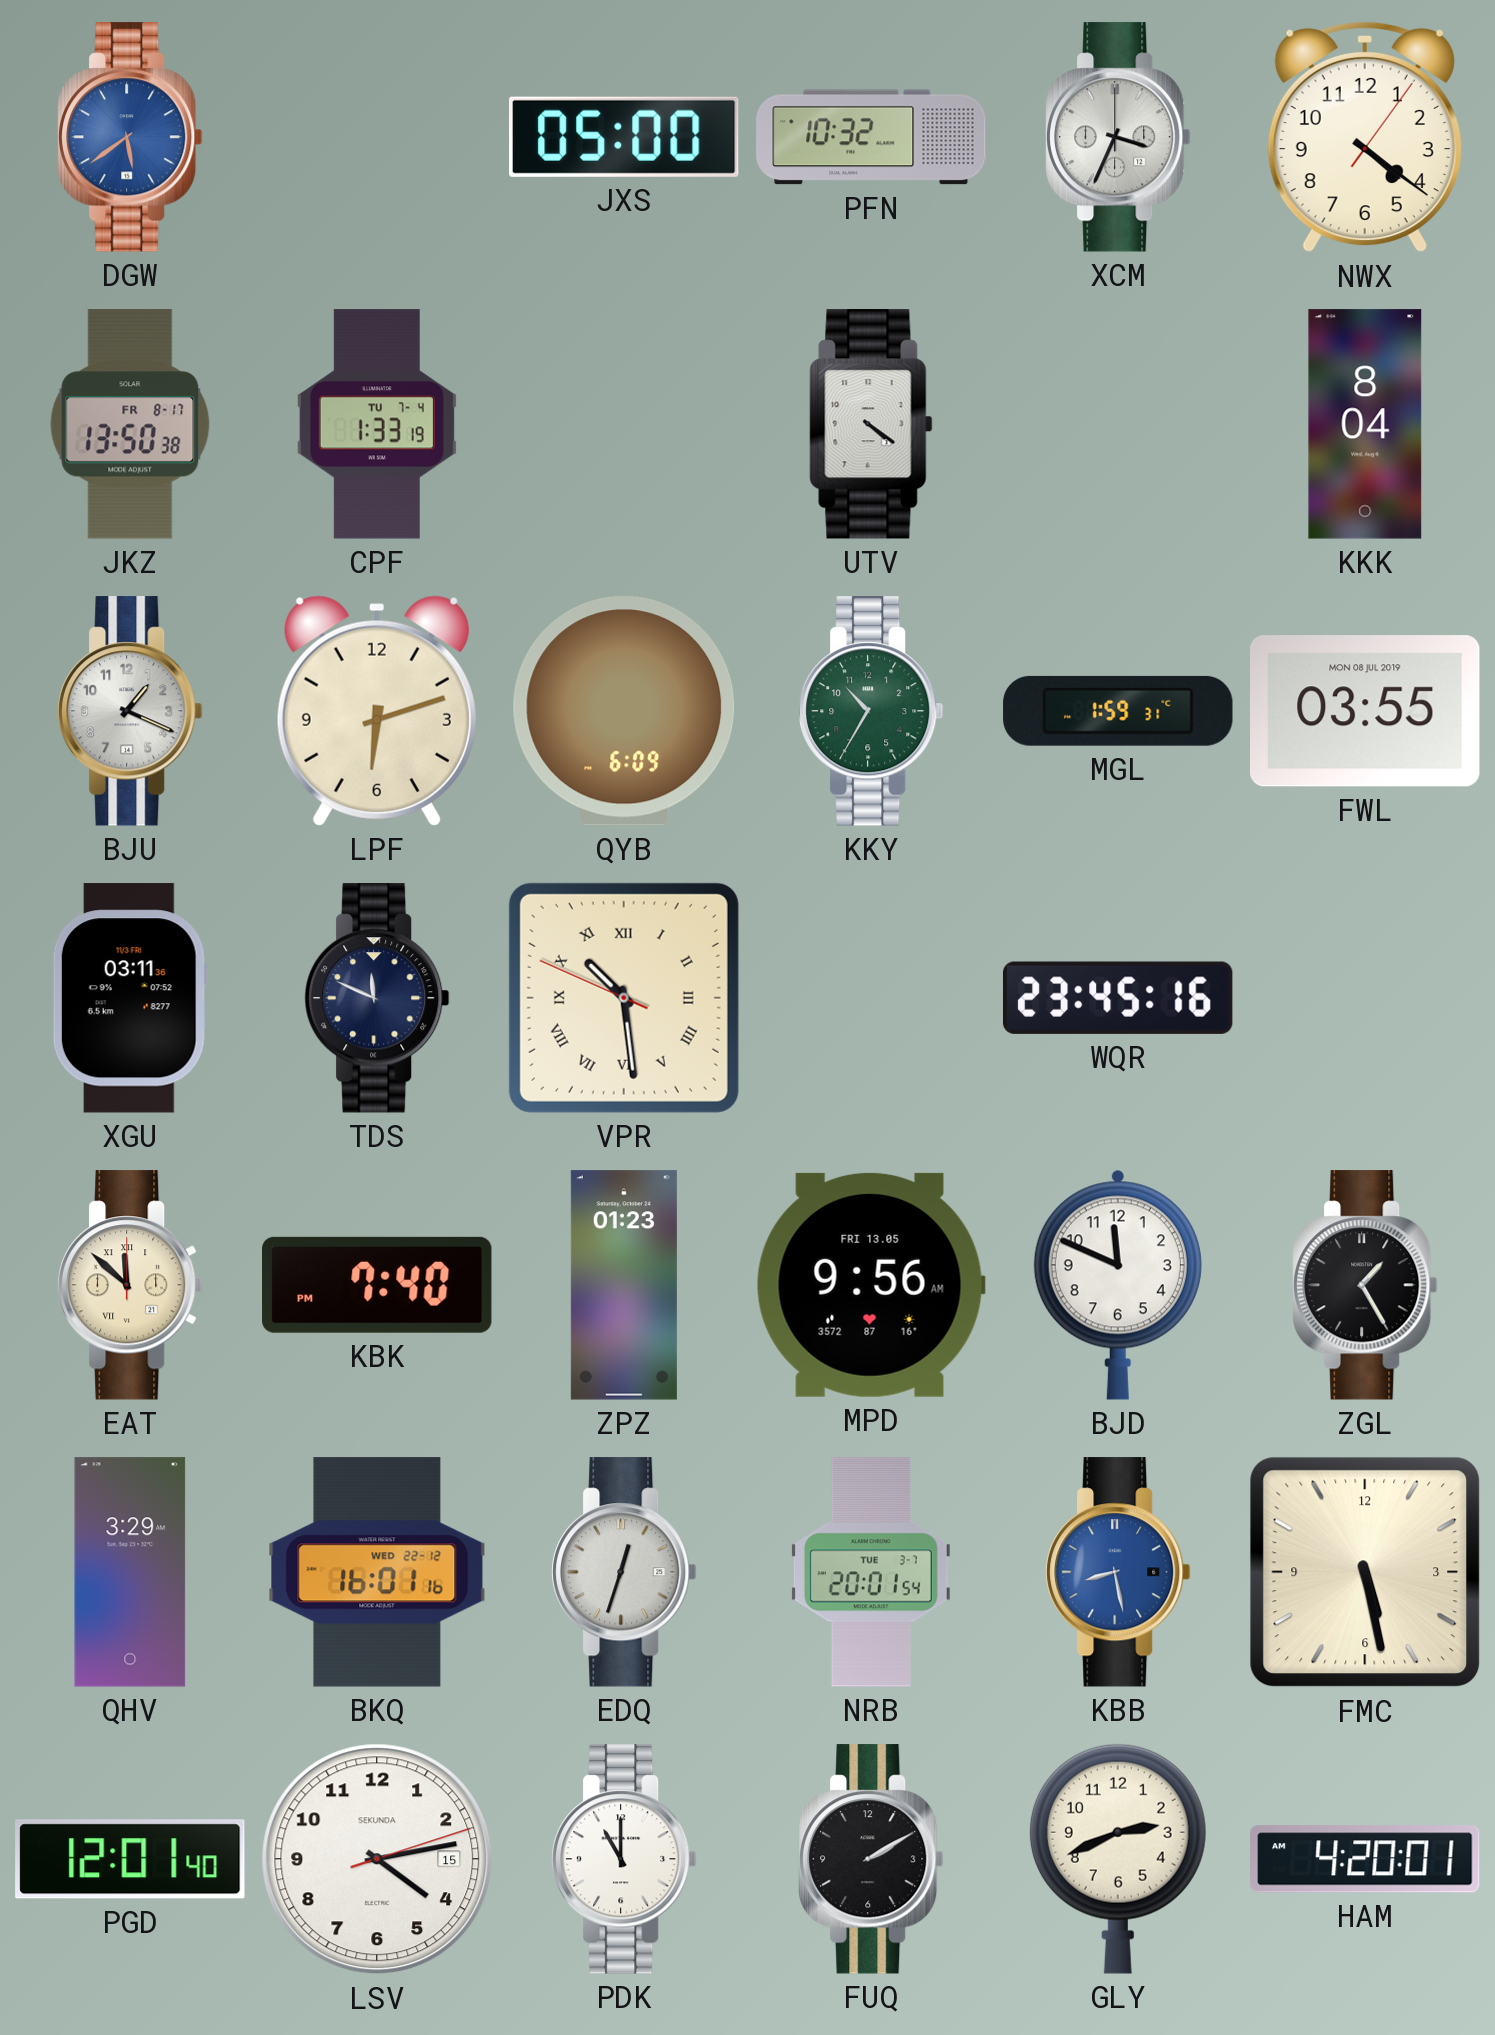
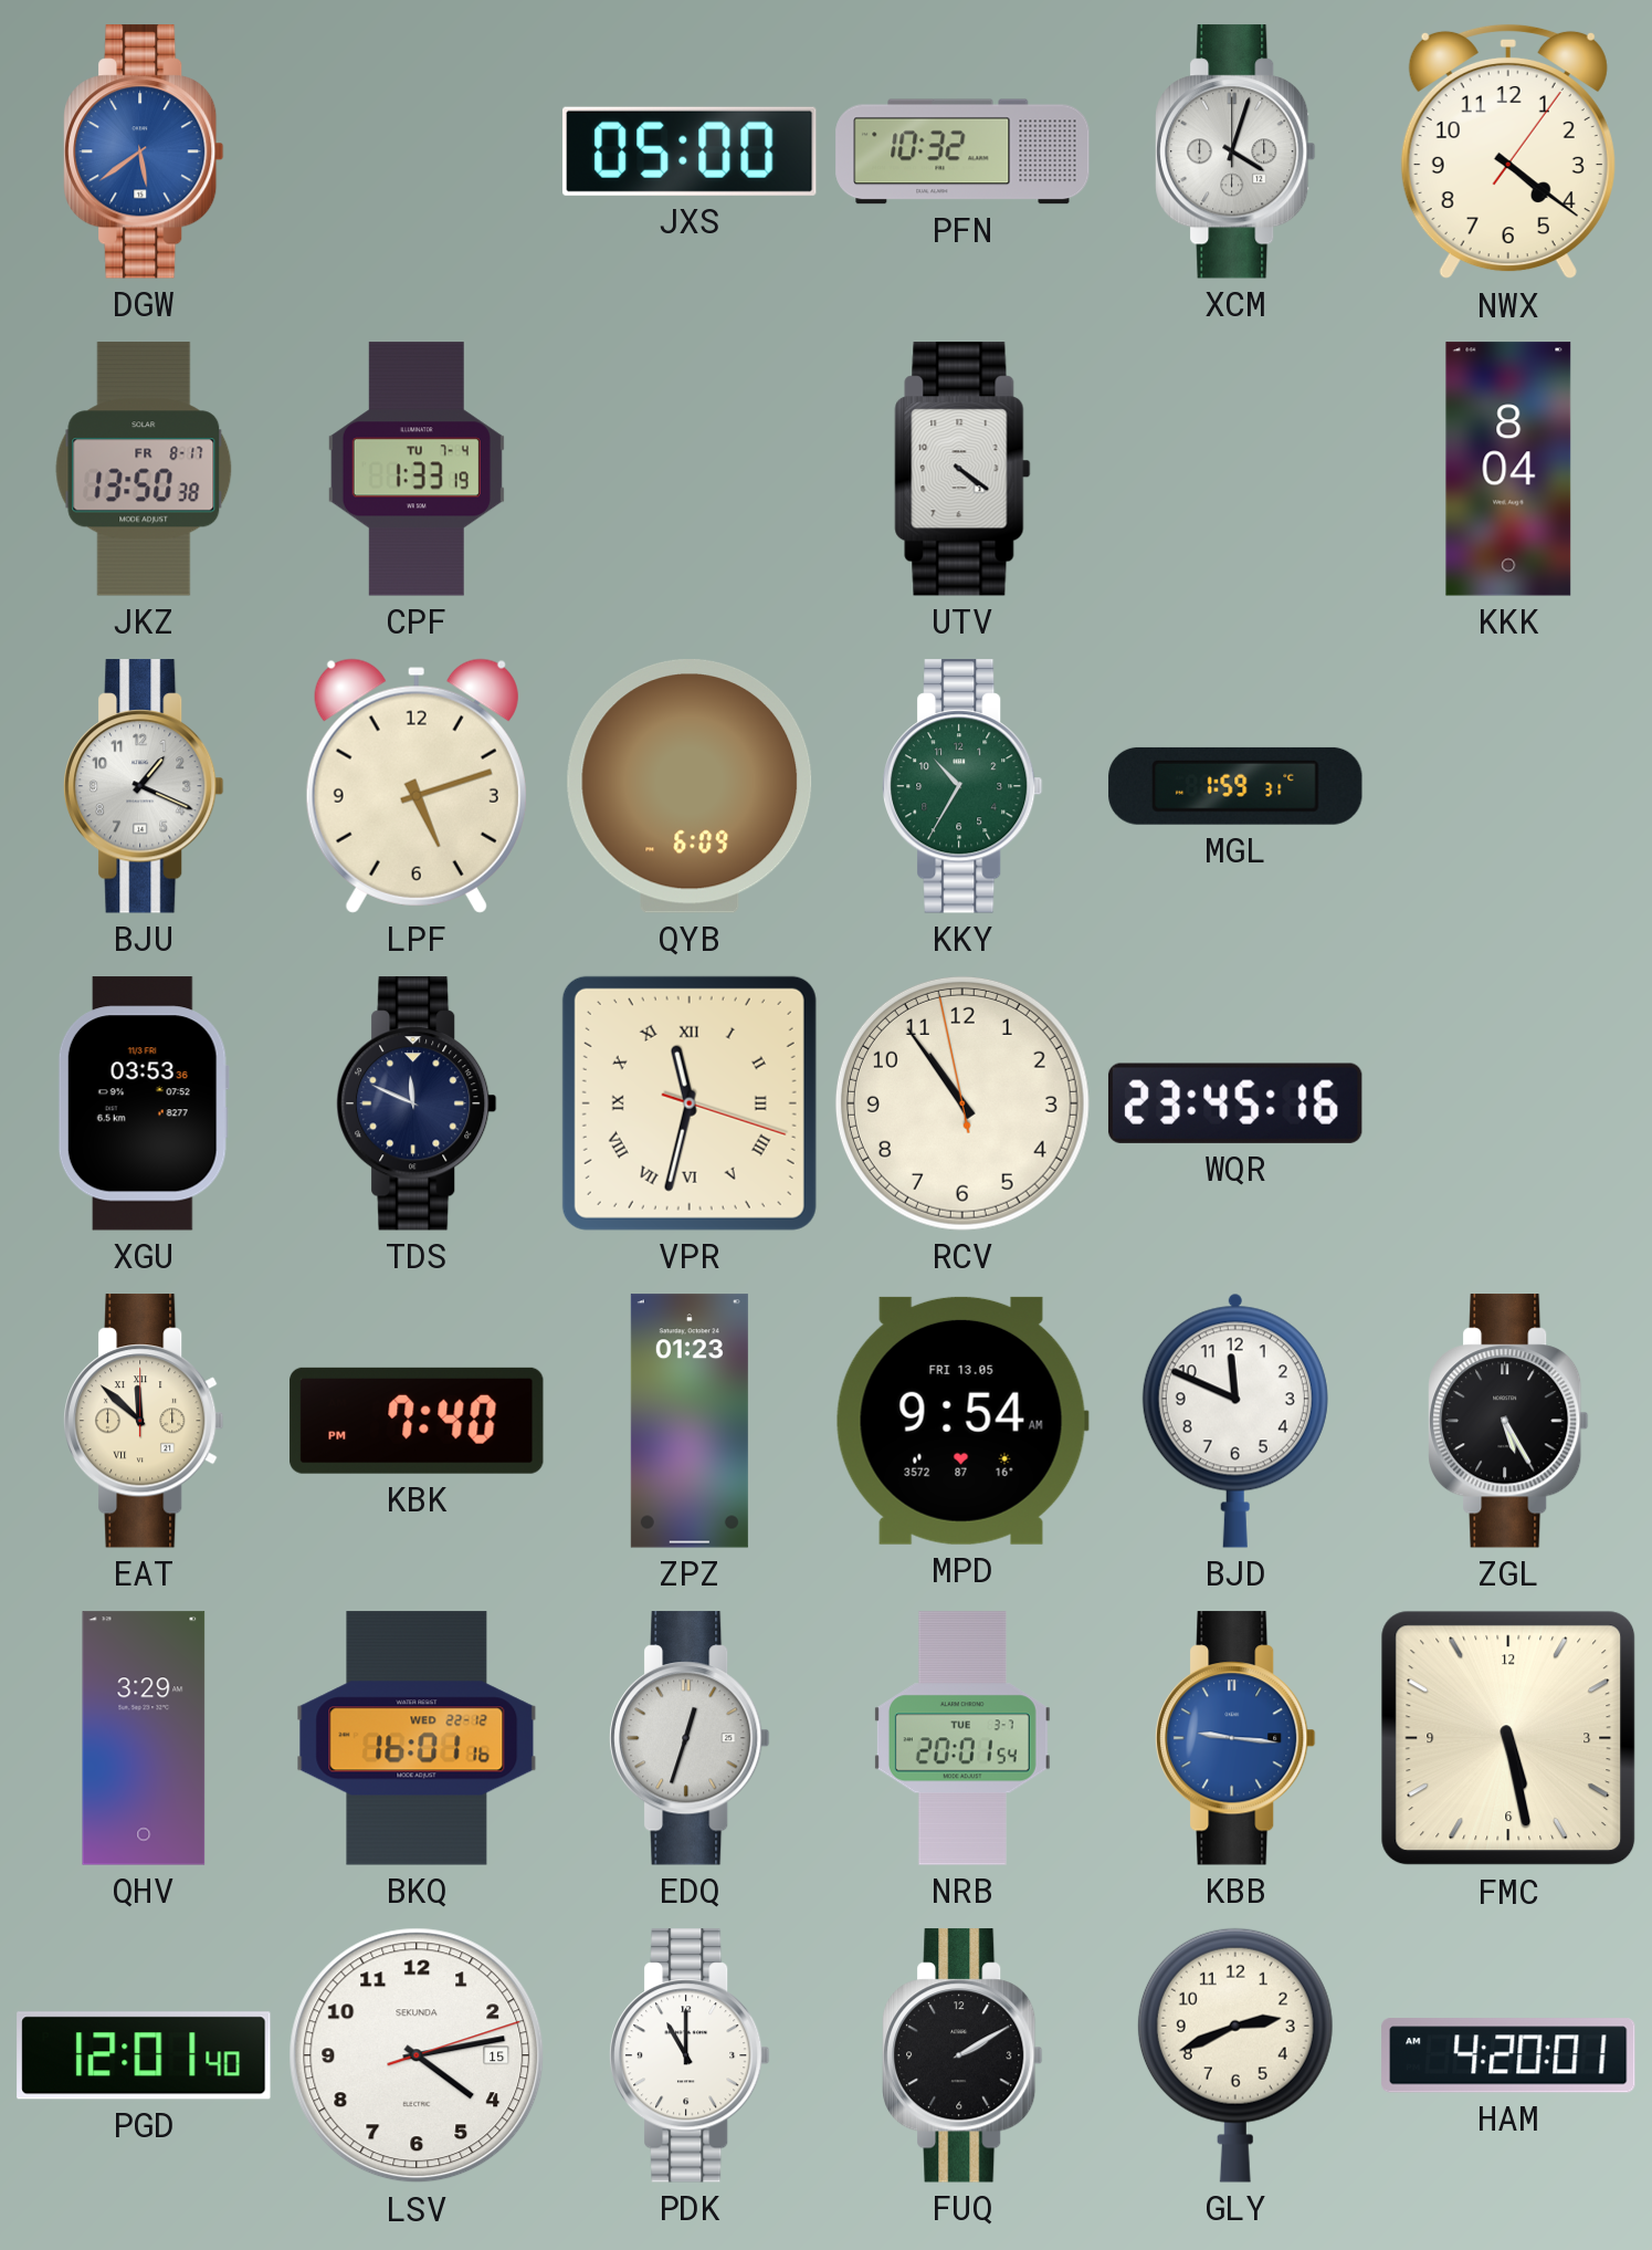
XCM: 3:34 -> 4:03
LPF: 6:12 -> 5:12
FWL: 03:55 -> none
XGU: 03:11 -> 03:53
VPR: 10:28 -> 11:32
RCV: none -> 10:53
MPD: 9:56 -> 9:54
ZGL: 1:25 -> 5:25
KBB: 8:28 -> 9:16
